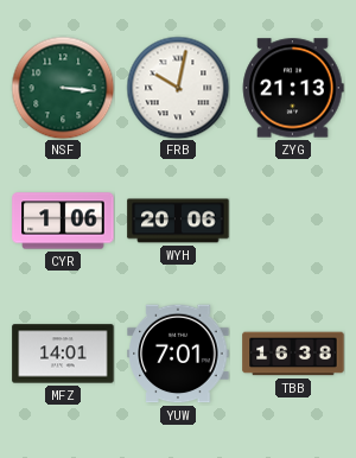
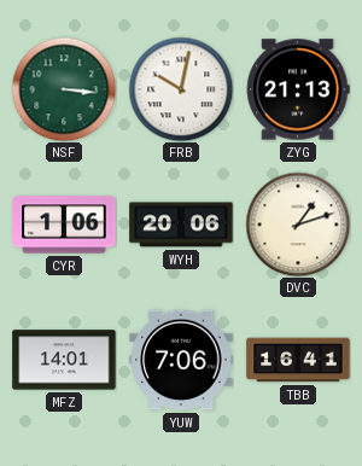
DVC: none -> 1:12
YUW: 7:01 -> 7:06
TBB: 16:38 -> 16:41
